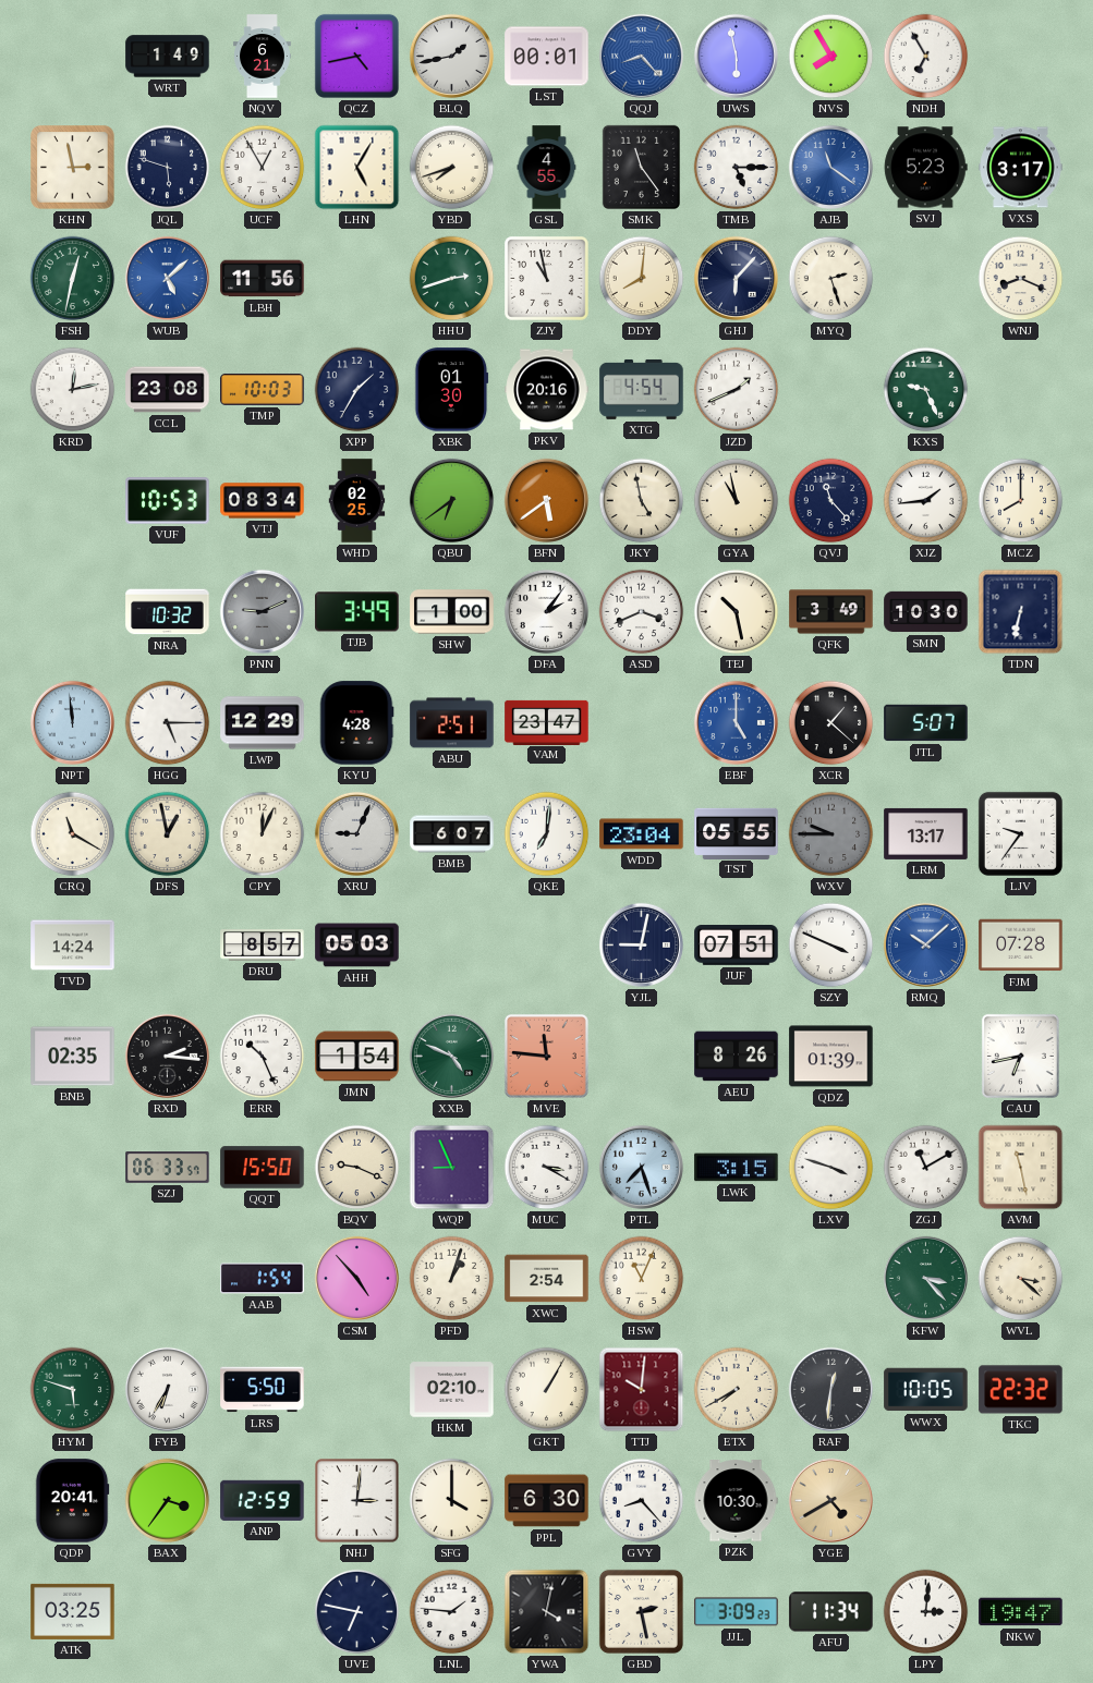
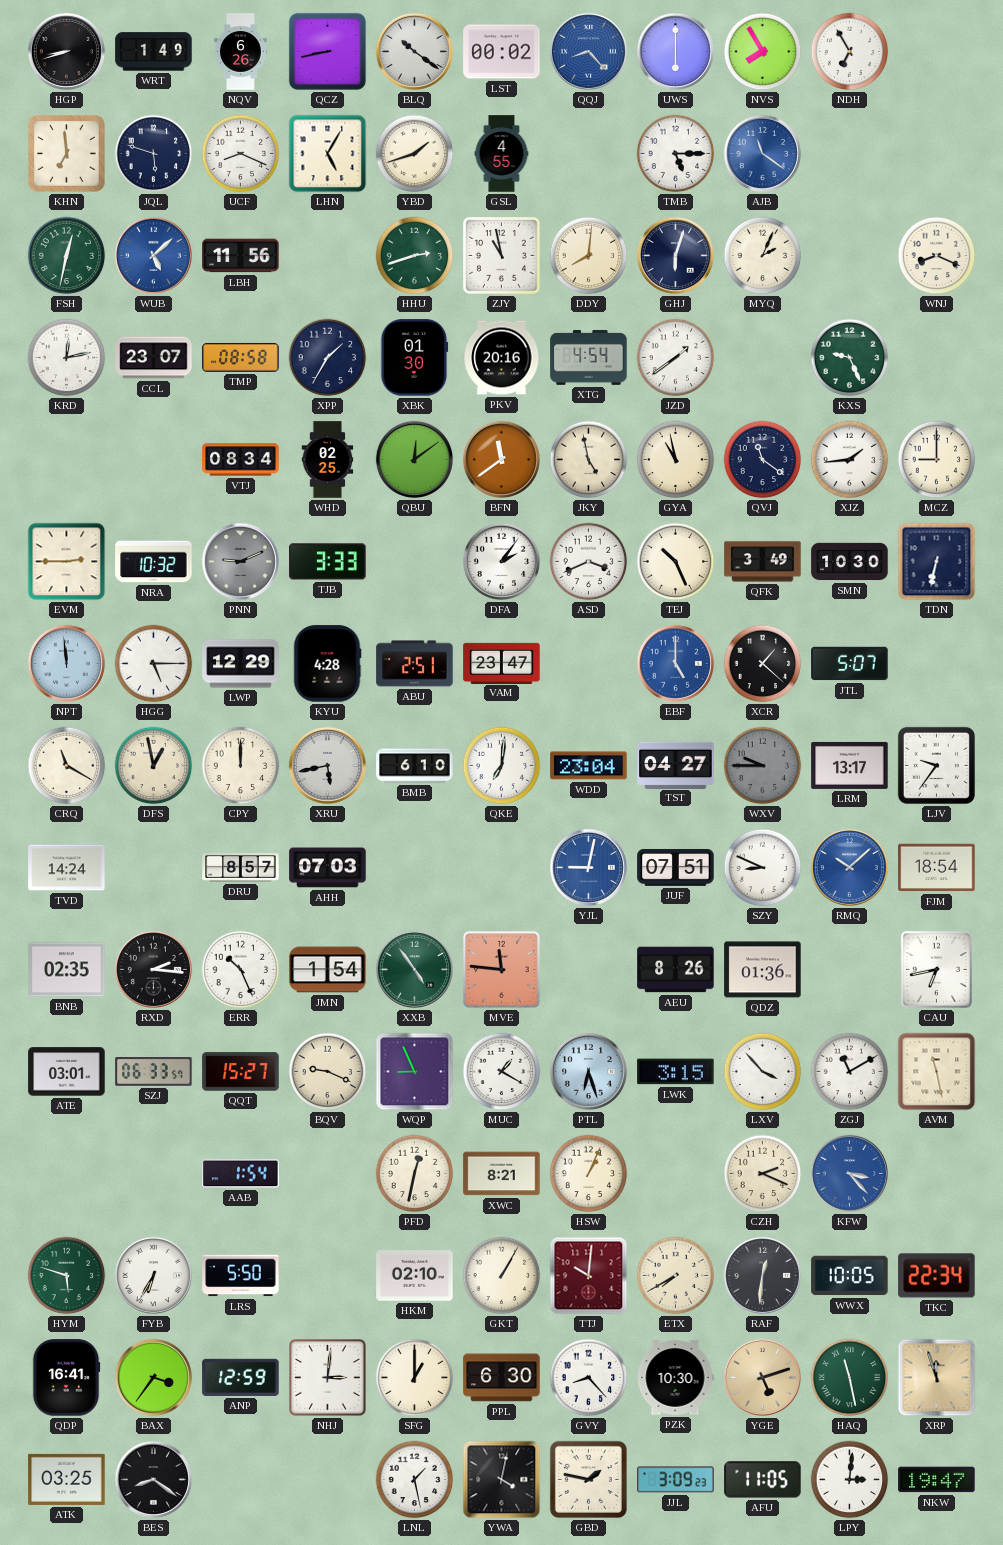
HGP: none -> 8:42
NQV: 6:21 -> 6:26
QCZ: 4:43 -> 8:43
BLQ: 1:43 -> 10:21
LST: 00:01 -> 00:02
UWS: 5:58 -> 6:00
KHN: 2:58 -> 6:59
UCF: 12:55 -> 8:19
YBD: 7:42 -> 1:42
SMK: 11:24 -> none
SVJ: 5:23 -> none
VXS: 3:17 -> none
GHJ: 6:07 -> 6:03
MYQ: 2:27 -> 2:04
CCL: 23:08 -> 23:07
TMP: 10:03 -> 08:58
JZD: 1:41 -> 1:39
VUF: 10:53 -> none
QBU: 6:39 -> 12:09
BFN: 5:39 -> 11:39
QVJ: 11:23 -> 11:21
MCZ: 8:00 -> 9:00
EVM: none -> 2:45
TJB: 3:49 -> 3:33
SHW: 1:00 -> none
TEJ: 10:28 -> 10:26
CPY: 12:04 -> 12:00
XRU: 9:04 -> 5:43
BMB: 6:07 -> 6:10
TST: 05:55 -> 04:27
AHH: 05:03 -> 07:03
YJL dial: navy -> blue
SZY: 3:49 -> 8:49
FJM: 07:28 -> 18:54
XXB: 4:49 -> 4:54
QDZ: 01:39 -> 01:36
ATE: none -> 03:01
QQT: 15:50 -> 15:27
MUC: 3:20 -> 1:20
PTL: 7:27 -> 6:27
LXV: 3:48 -> 3:53
CSM: 4:53 -> none
PFD: 1:03 -> 12:32
XWC: 2:54 -> 8:21
HSW: 11:04 -> 1:04
CZH: none -> 2:19
KFW dial: green -> blue
WVL: 3:22 -> none
TKC: 22:32 -> 22:34
QDP: 20:41 -> 16:41
SFG: 4:00 -> 1:00
YGE: 4:40 -> 5:12
HAQ: none -> 11:28
XRP: none -> 11:57
BES: none -> 8:21
UVE: 6:47 -> none
LNL: 1:46 -> 1:28
GBD: 2:28 -> 1:47
AFU: 11:34 -> 11:05
